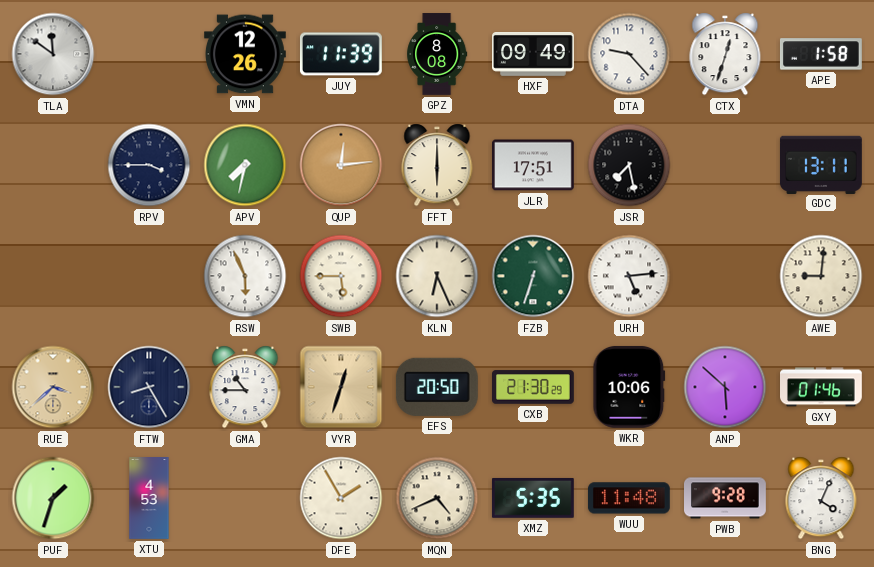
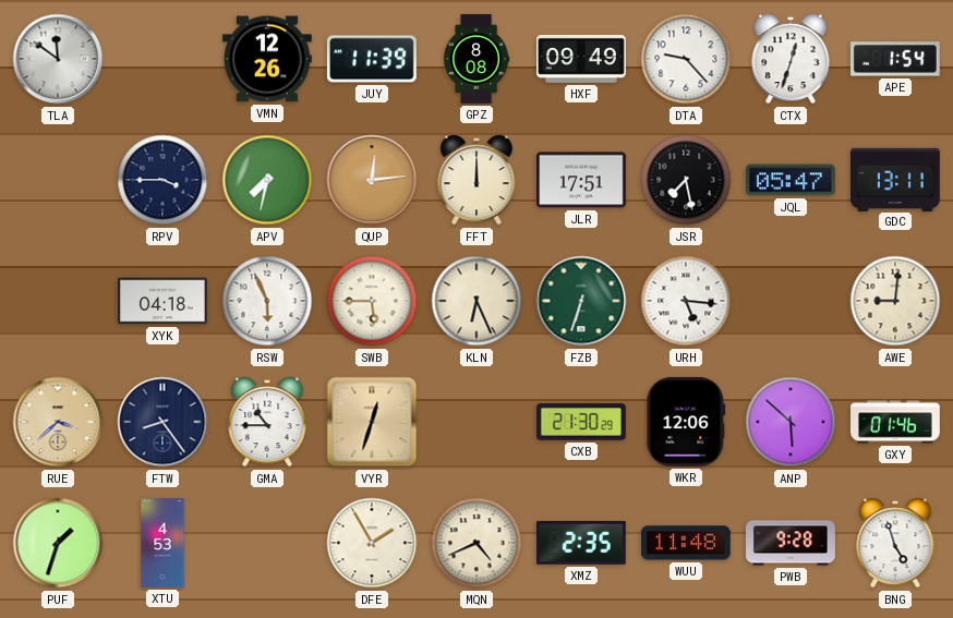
APE: 1:58 -> 1:54
FFT: 6:00 -> 12:00
JQL: none -> 05:47
XYK: none -> 04:18
URH: 5:14 -> 5:16
FTW: 8:25 -> 8:24
EFS: 20:50 -> none
WKR: 10:06 -> 12:06
XMZ: 5:35 -> 2:35
BNG: 4:04 -> 4:57
